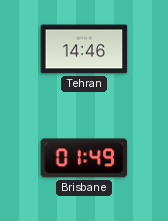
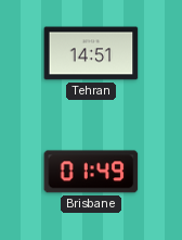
Tehran: 14:46 -> 14:51
